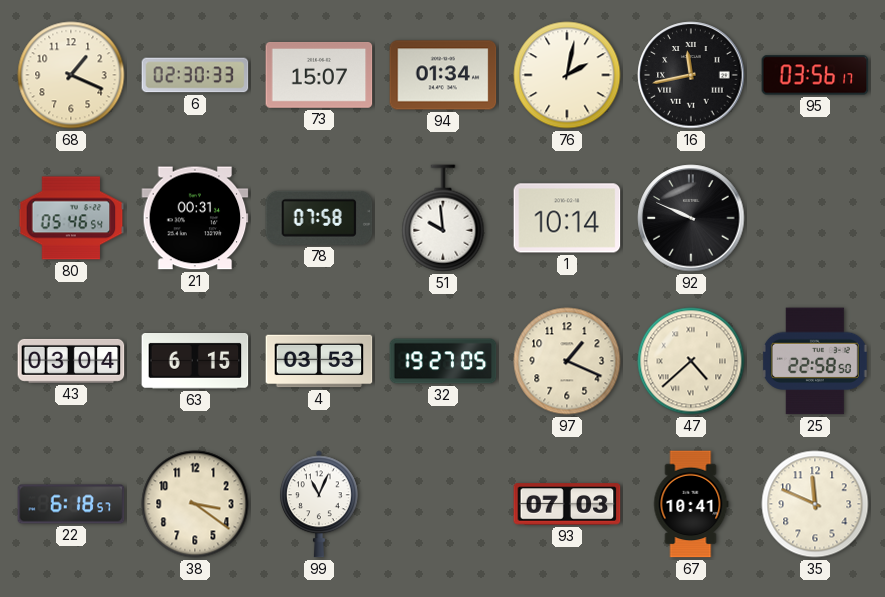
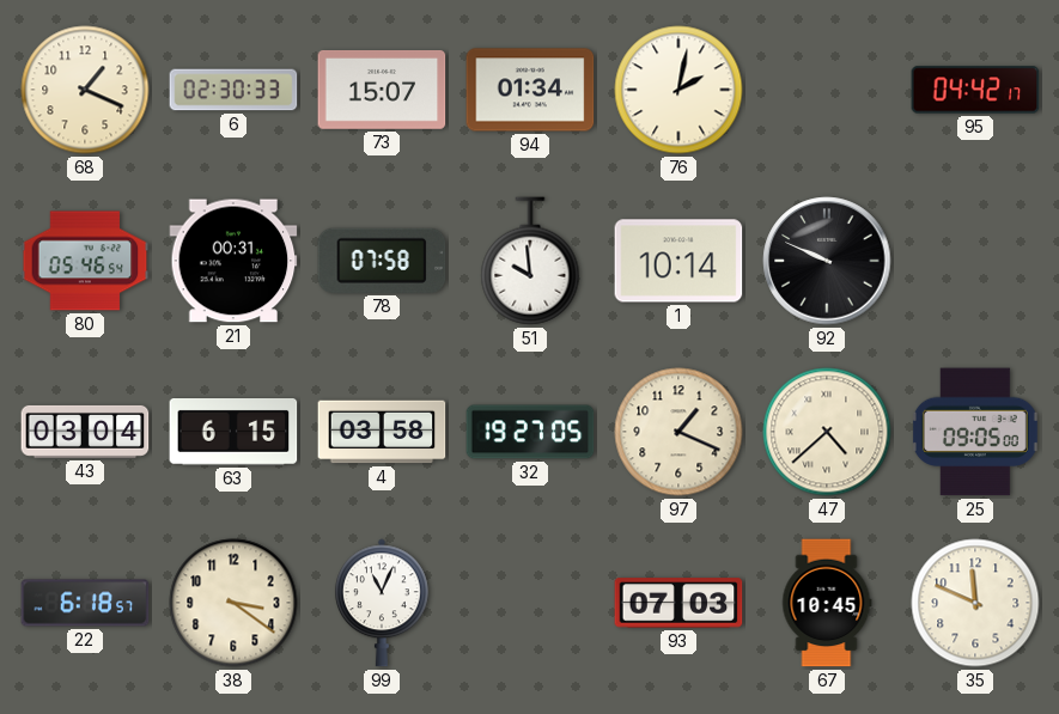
16: 11:43 -> none
95: 03:56 -> 04:42
4: 03:53 -> 03:58
25: 22:58 -> 09:05
67: 10:41 -> 10:45
